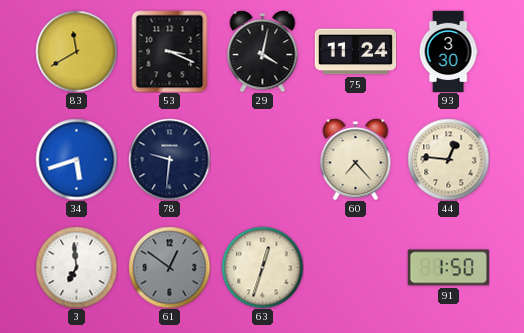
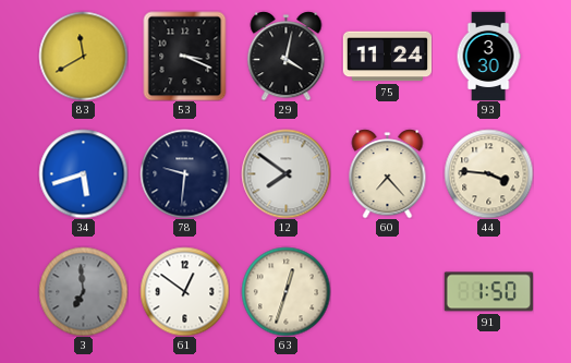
12: none -> 7:51
44: 12:46 -> 3:46
3 dial: white -> grey
61 dial: grey -> white
